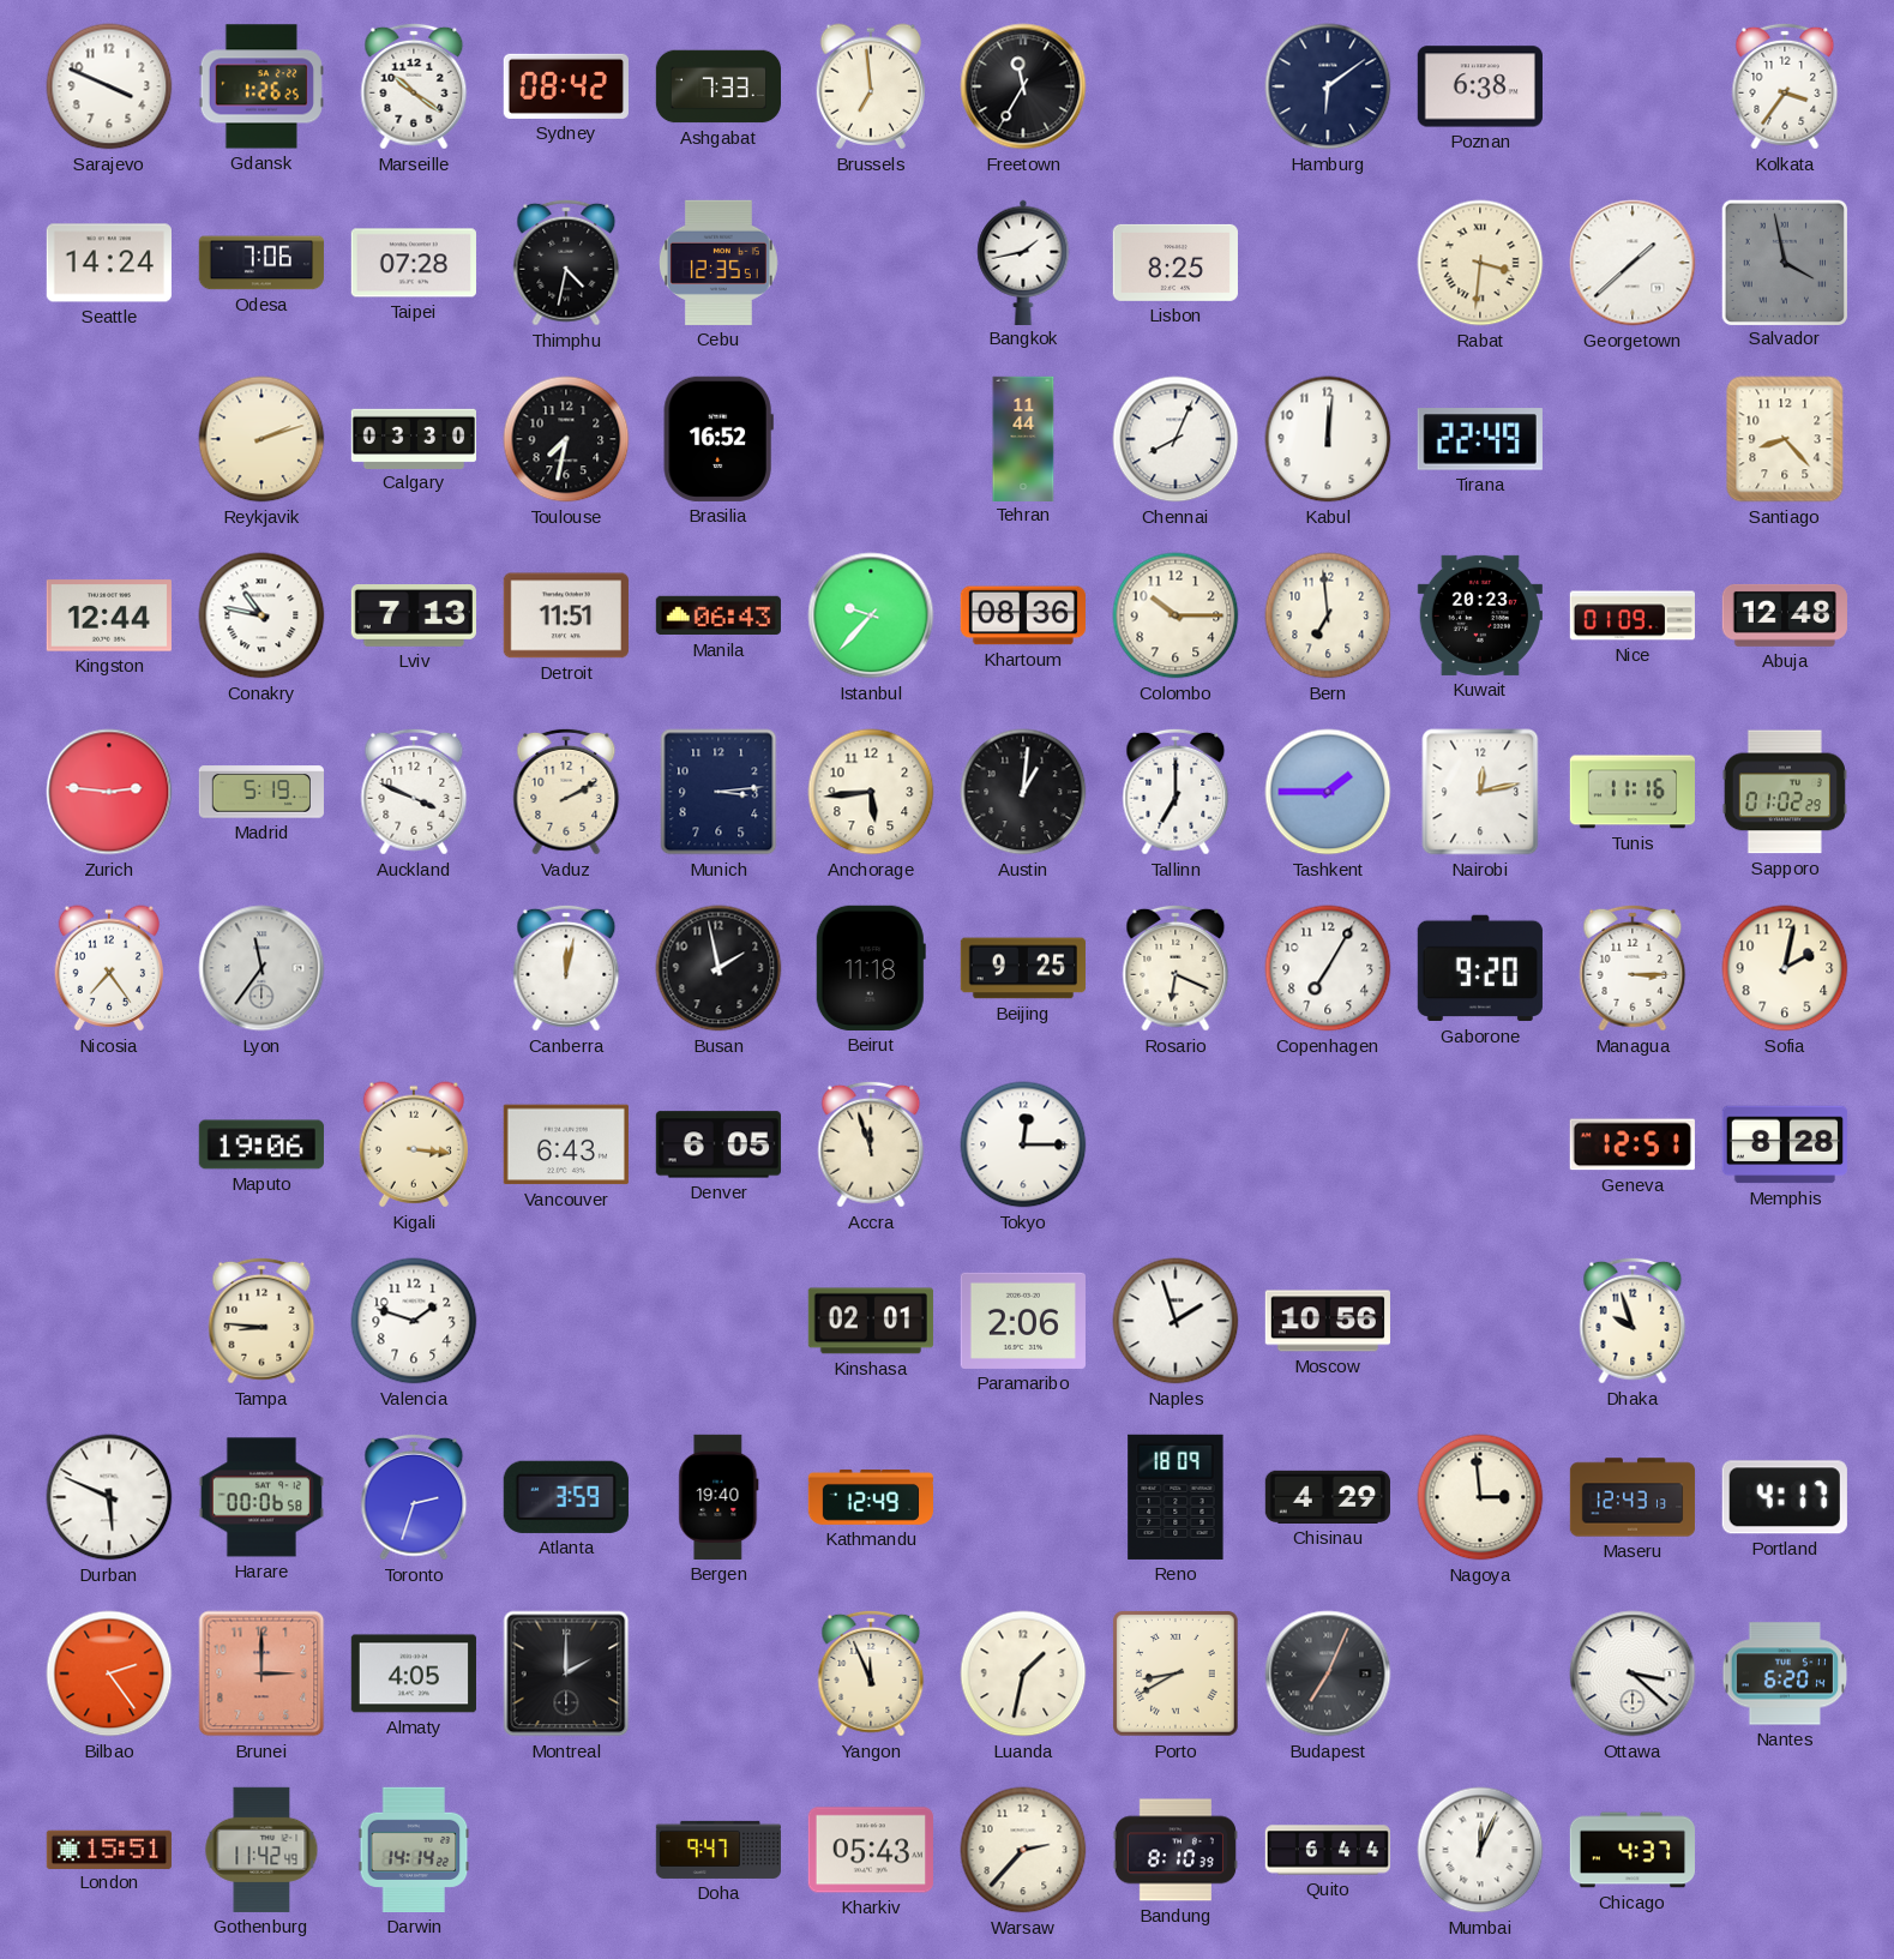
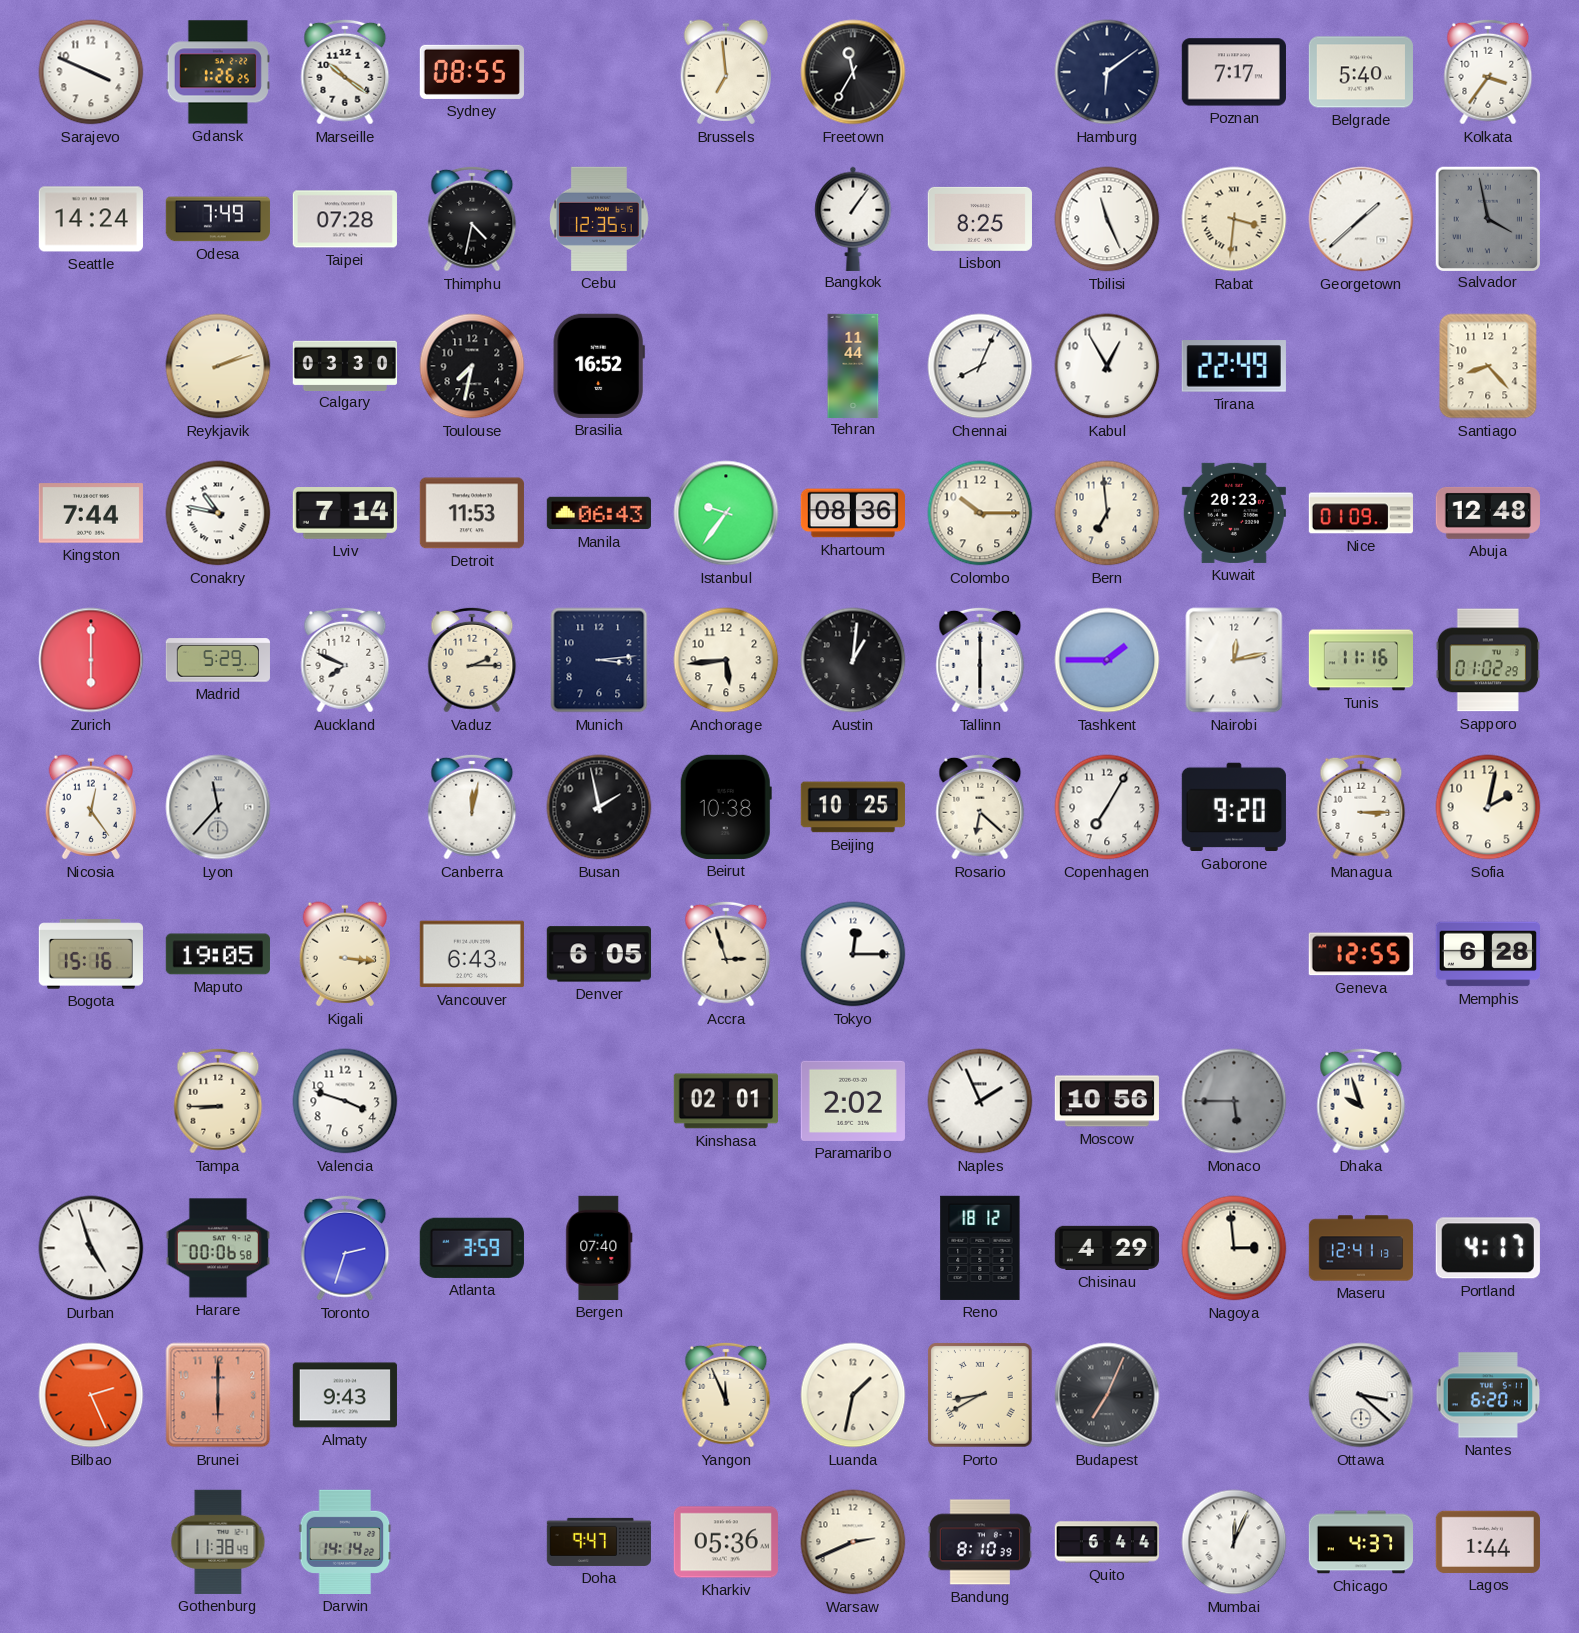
Sydney: 08:42 -> 08:55
Ashgabat: 7:33 -> none
Poznan: 6:38 -> 7:17
Belgrade: none -> 5:40
Odesa: 7:06 -> 7:49
Bangkok: 1:43 -> 1:06
Tbilisi: none -> 11:26
Kabul: 12:01 -> 12:55
Kingston: 12:44 -> 7:44
Lviv: 7:13 -> 7:14
Detroit: 11:51 -> 11:53
Istanbul: 9:37 -> 9:36
Zurich: 2:46 -> 6:00
Madrid: 5:19 -> 5:29
Auckland: 3:49 -> 7:49
Vaduz: 2:10 -> 2:15
Tallinn: 7:00 -> 6:00
Nicosia: 7:24 -> 12:24
Lyon: 11:36 -> 11:37
Beirut: 11:18 -> 10:38
Beijing: 9:25 -> 10:25
Rosario: 6:19 -> 6:22
Bogota: none -> 15:16
Maputo: 19:06 -> 19:05
Accra: 11:57 -> 2:57
Geneva: 12:51 -> 12:55
Memphis: 8:28 -> 6:28
Tampa: 8:46 -> 8:45
Valencia: 1:48 -> 3:48
Paramaribo: 2:06 -> 2:02
Naples: 1:57 -> 1:56
Monaco: none -> 5:45
Durban: 5:49 -> 4:57
Bergen: 19:40 -> 07:40
Kathmandu: 12:49 -> none
Reno: 18:09 -> 18:12
Maseru: 12:43 -> 12:41
Bilbao: 2:24 -> 2:26
Brunei: 3:00 -> 6:00
Almaty: 4:05 -> 9:43
Montreal: 2:00 -> none
London: 15:51 -> none
Gothenburg: 11:42 -> 11:38
Kharkiv: 05:43 -> 05:36
Warsaw: 2:37 -> 2:41
Lagos: none -> 1:44
